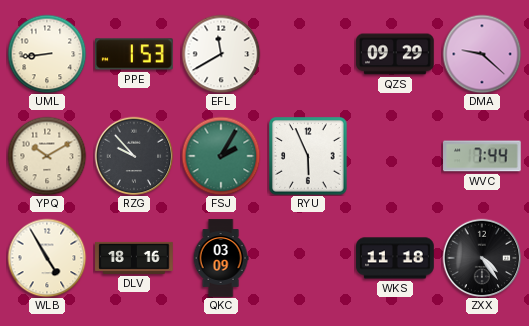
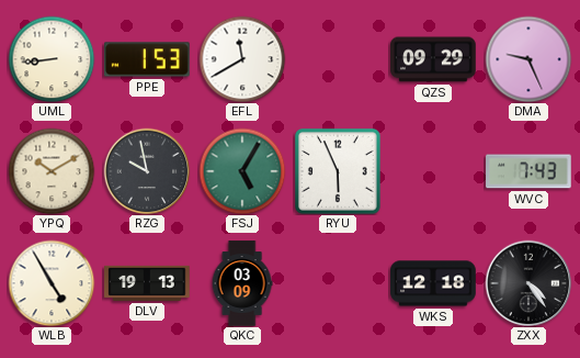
DMA: 9:22 -> 9:26
RZG: 9:53 -> 9:58
FSJ: 2:05 -> 5:05
WVC: 7:44 -> 7:43
DLV: 18:16 -> 19:13
WKS: 11:18 -> 12:18
